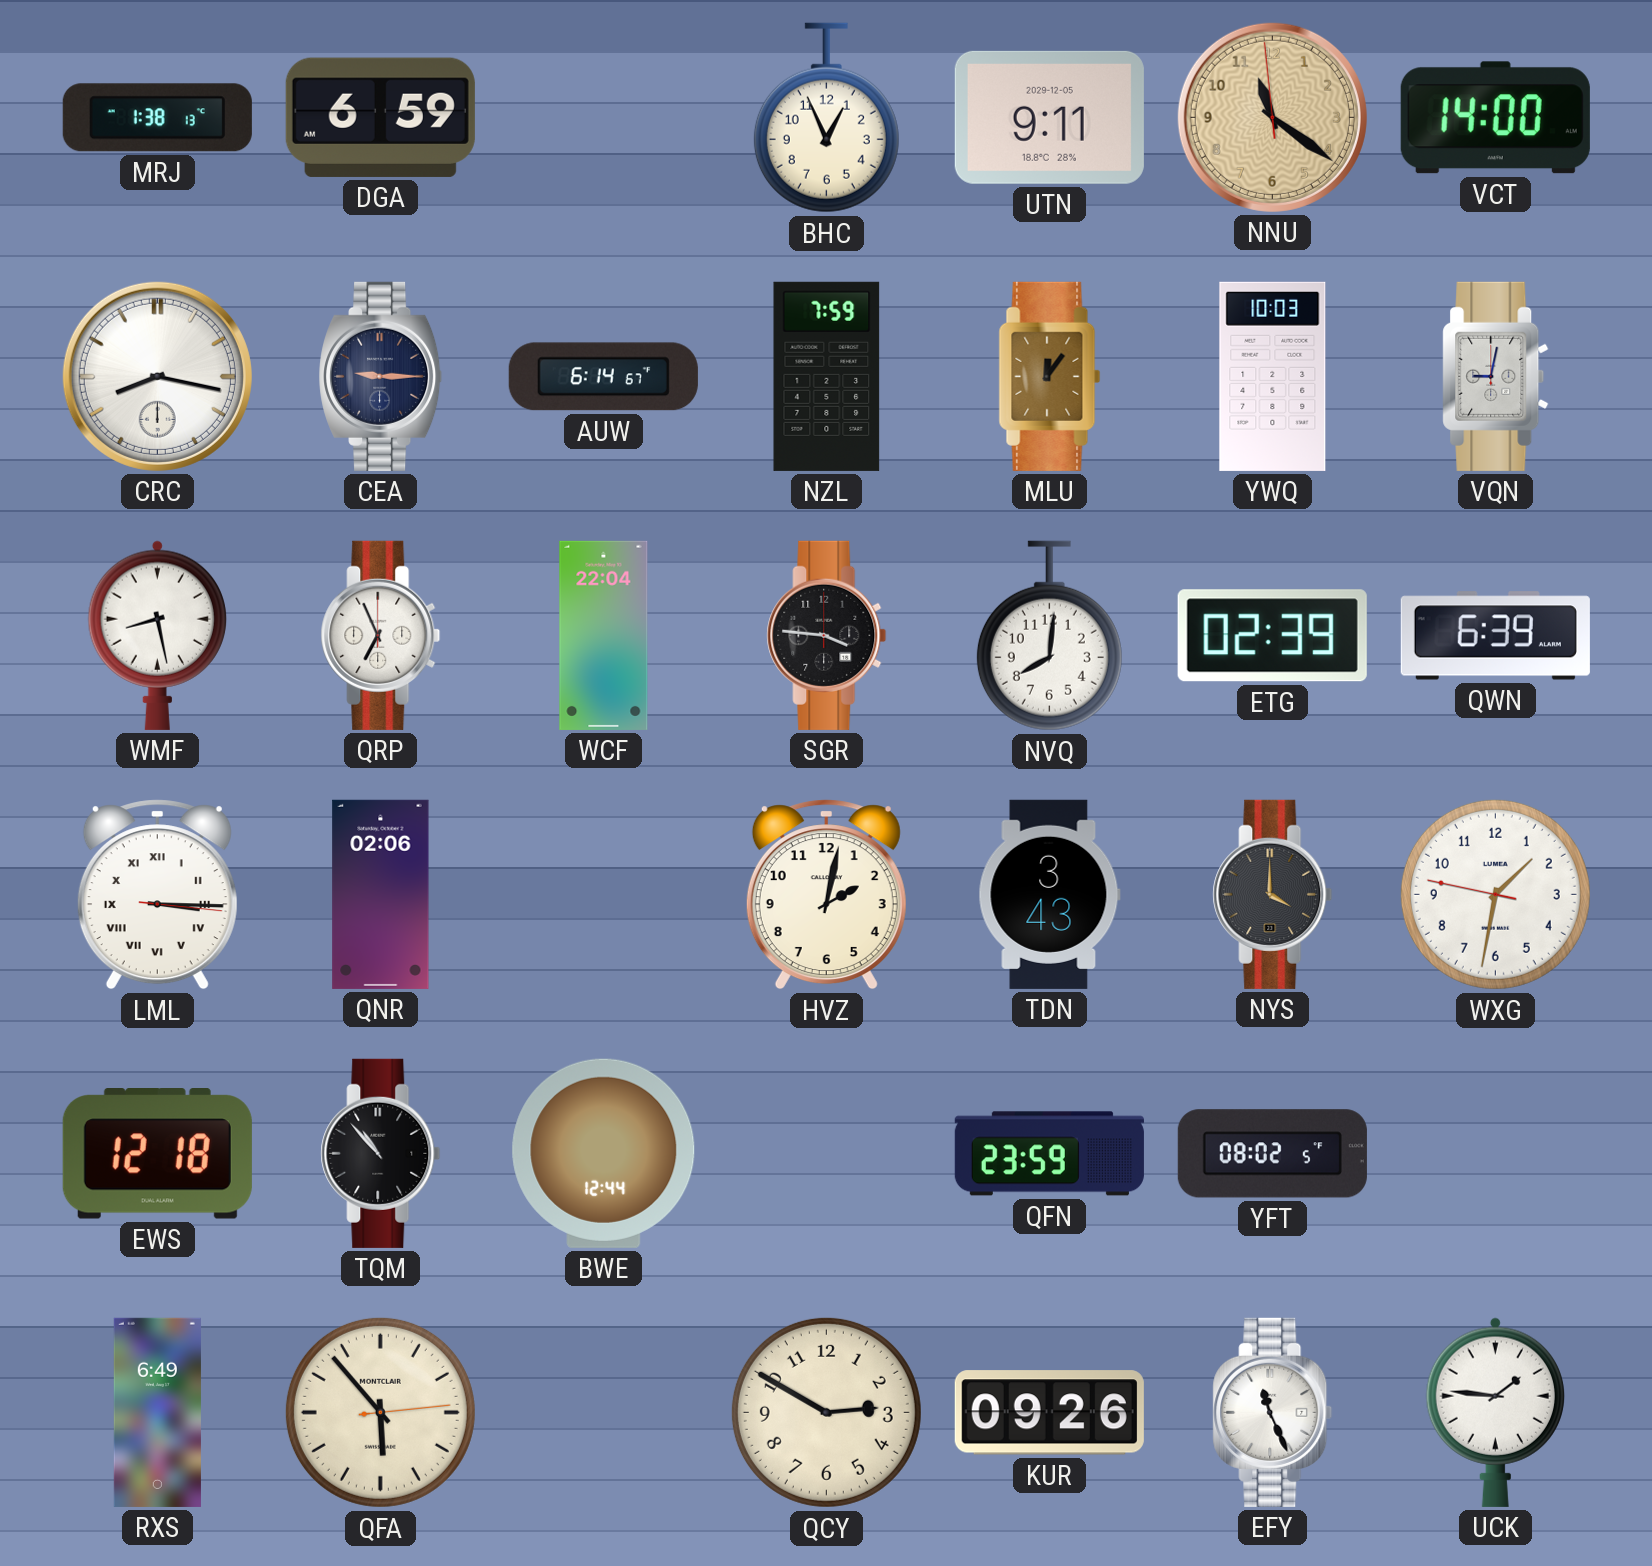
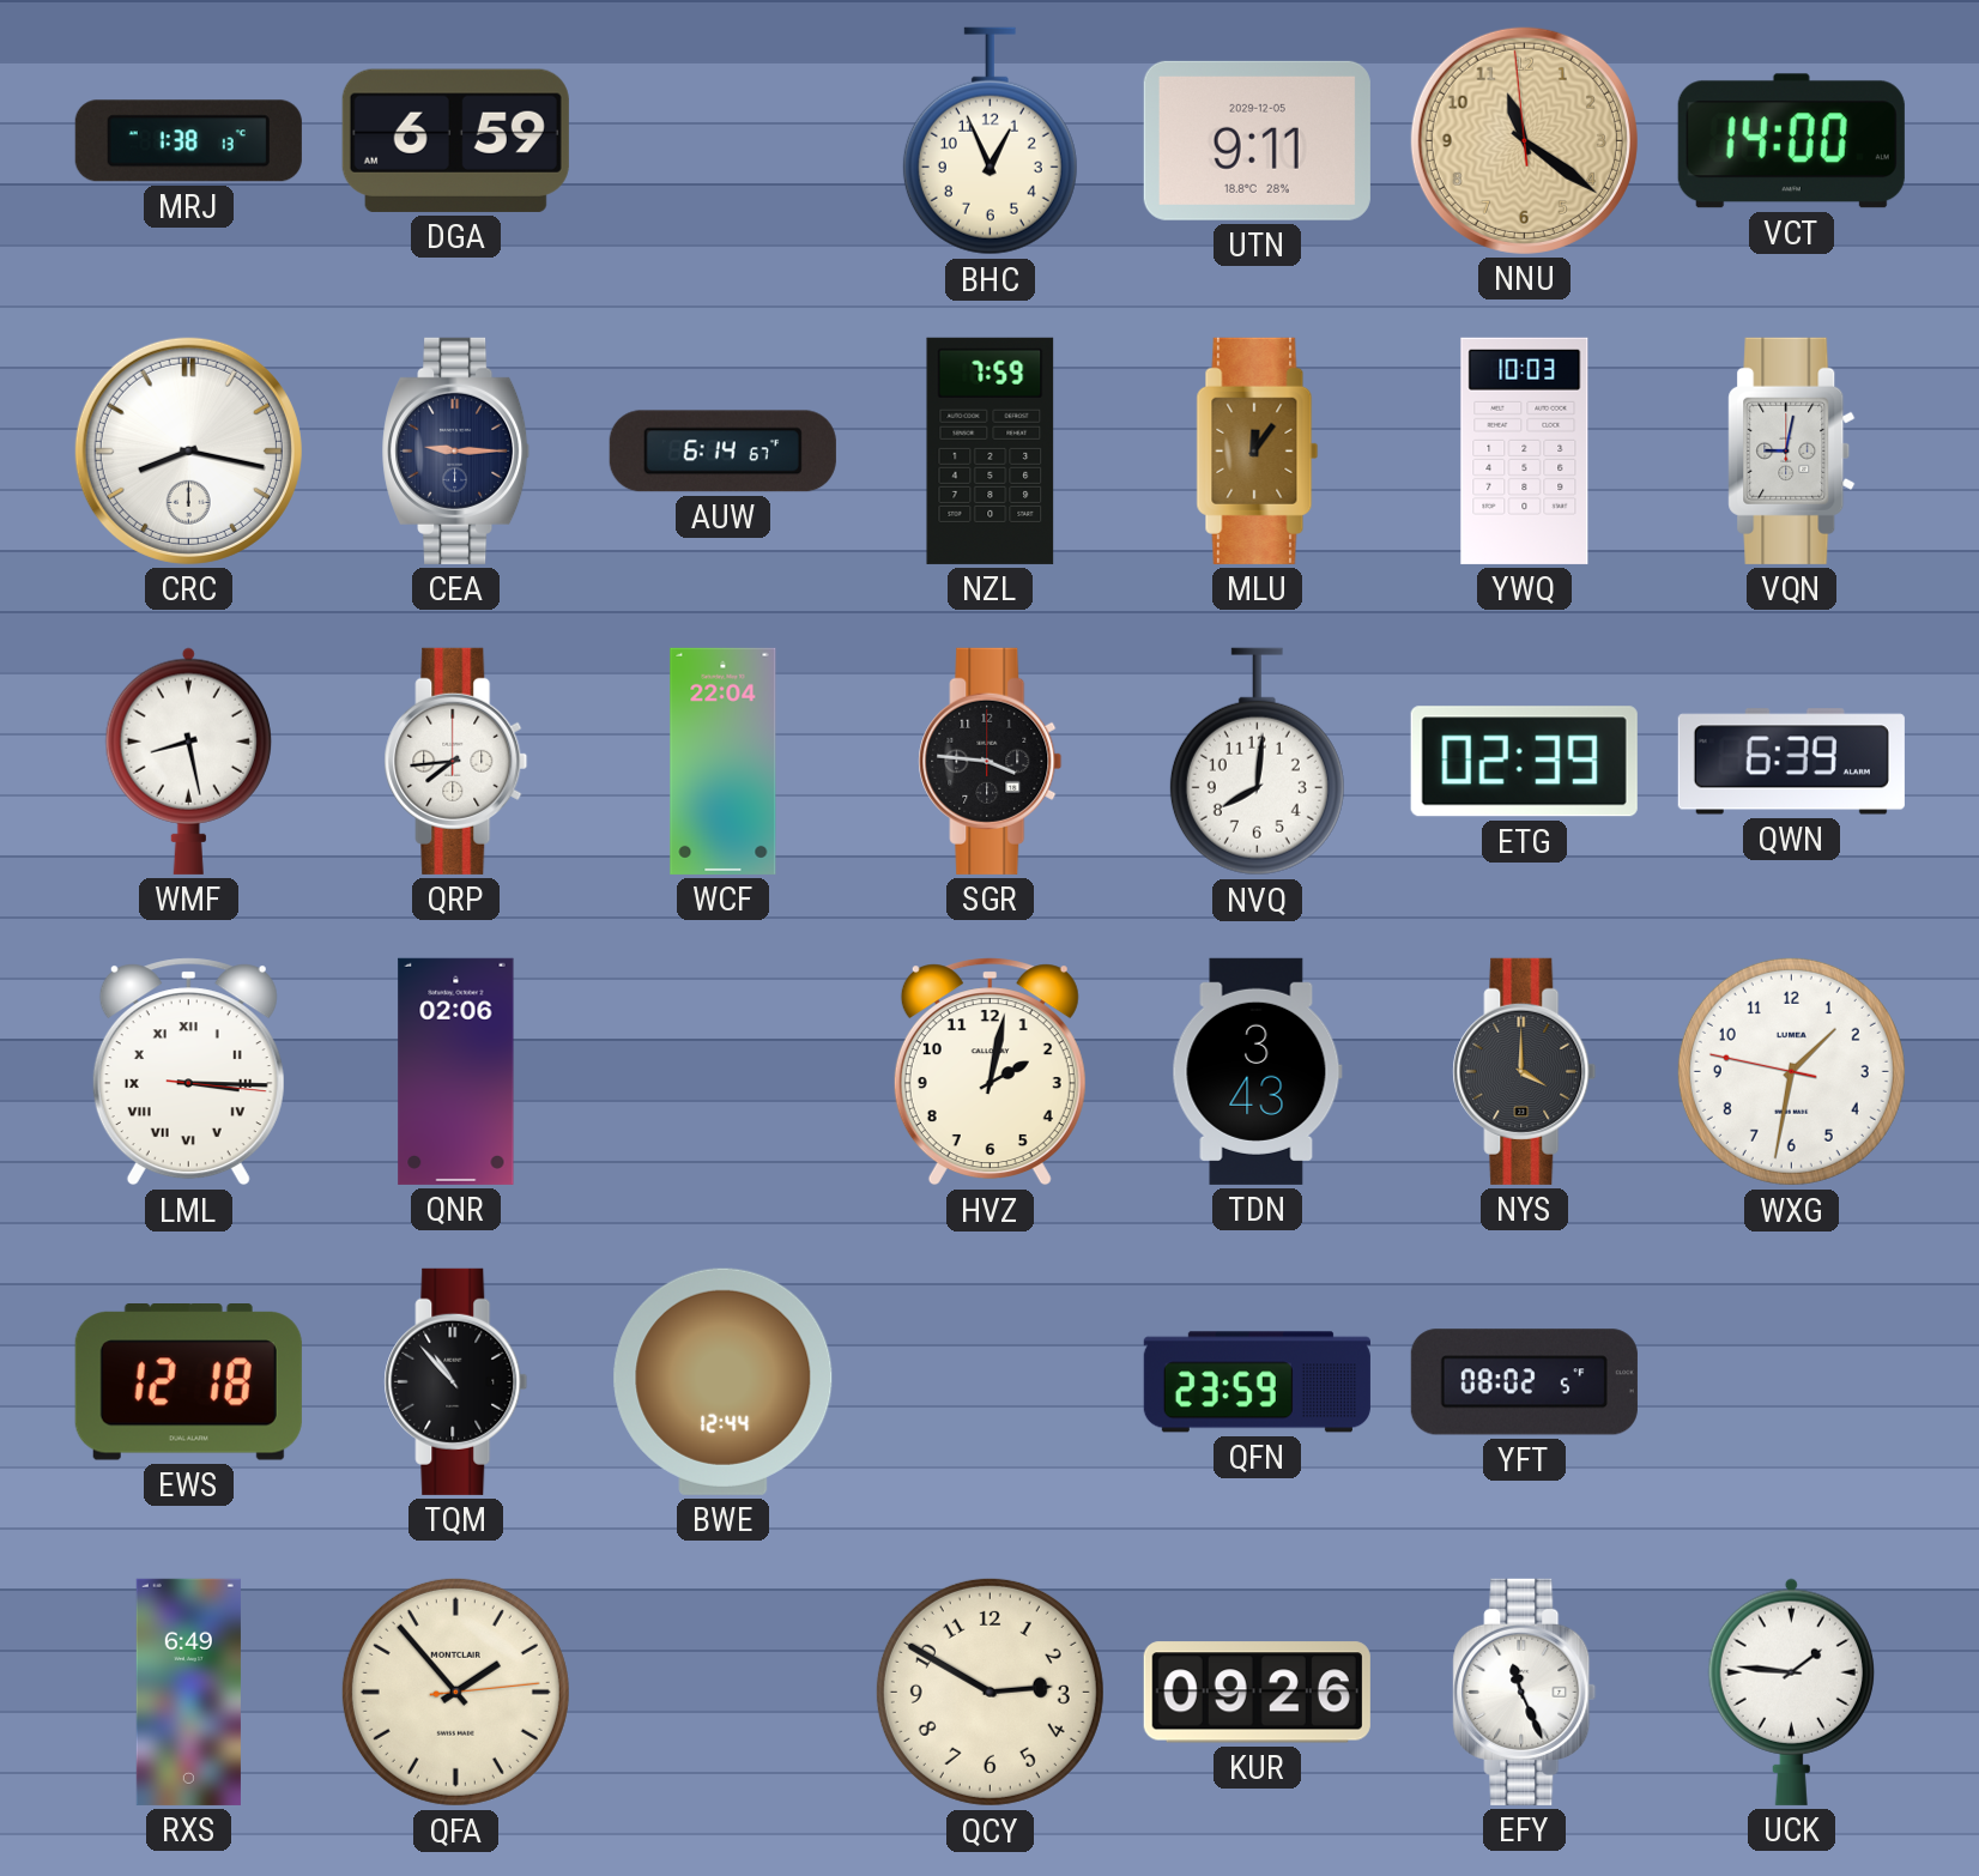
QRP: 6:56 -> 7:44
QFA: 5:53 -> 1:53
